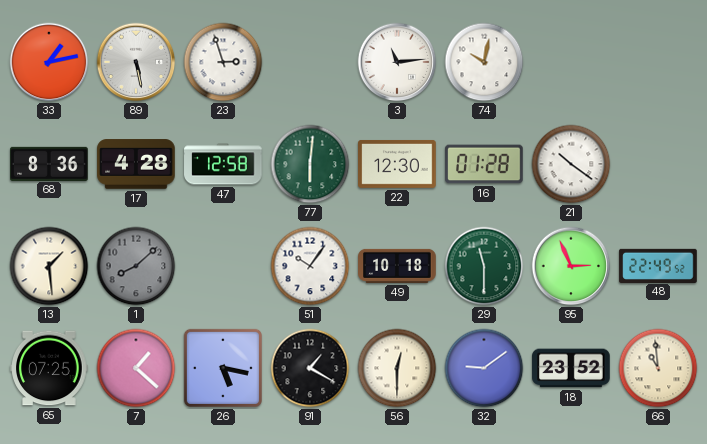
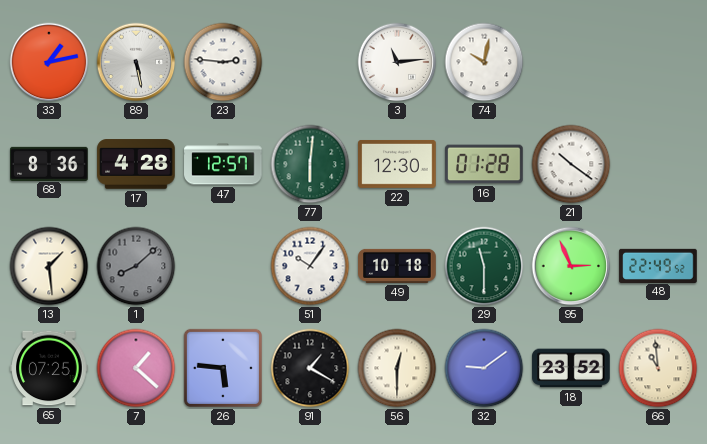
23: 2:57 -> 2:46
47: 12:58 -> 12:57
26: 5:17 -> 5:46
